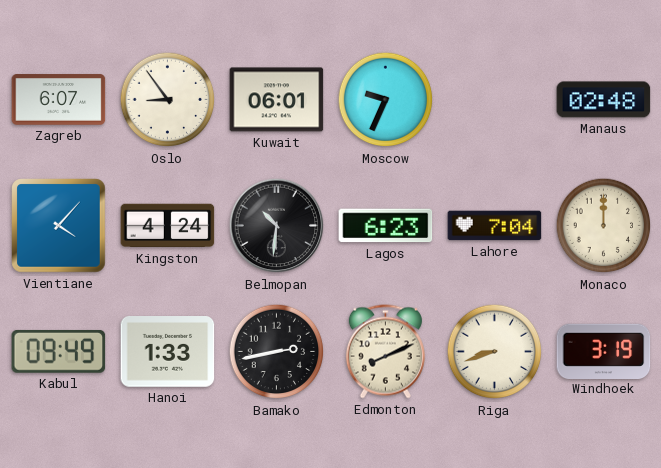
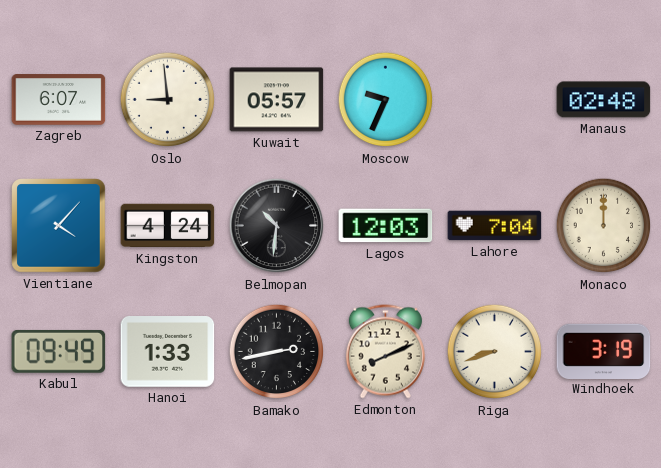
Oslo: 8:54 -> 8:59
Kuwait: 06:01 -> 05:57
Lagos: 6:23 -> 12:03
